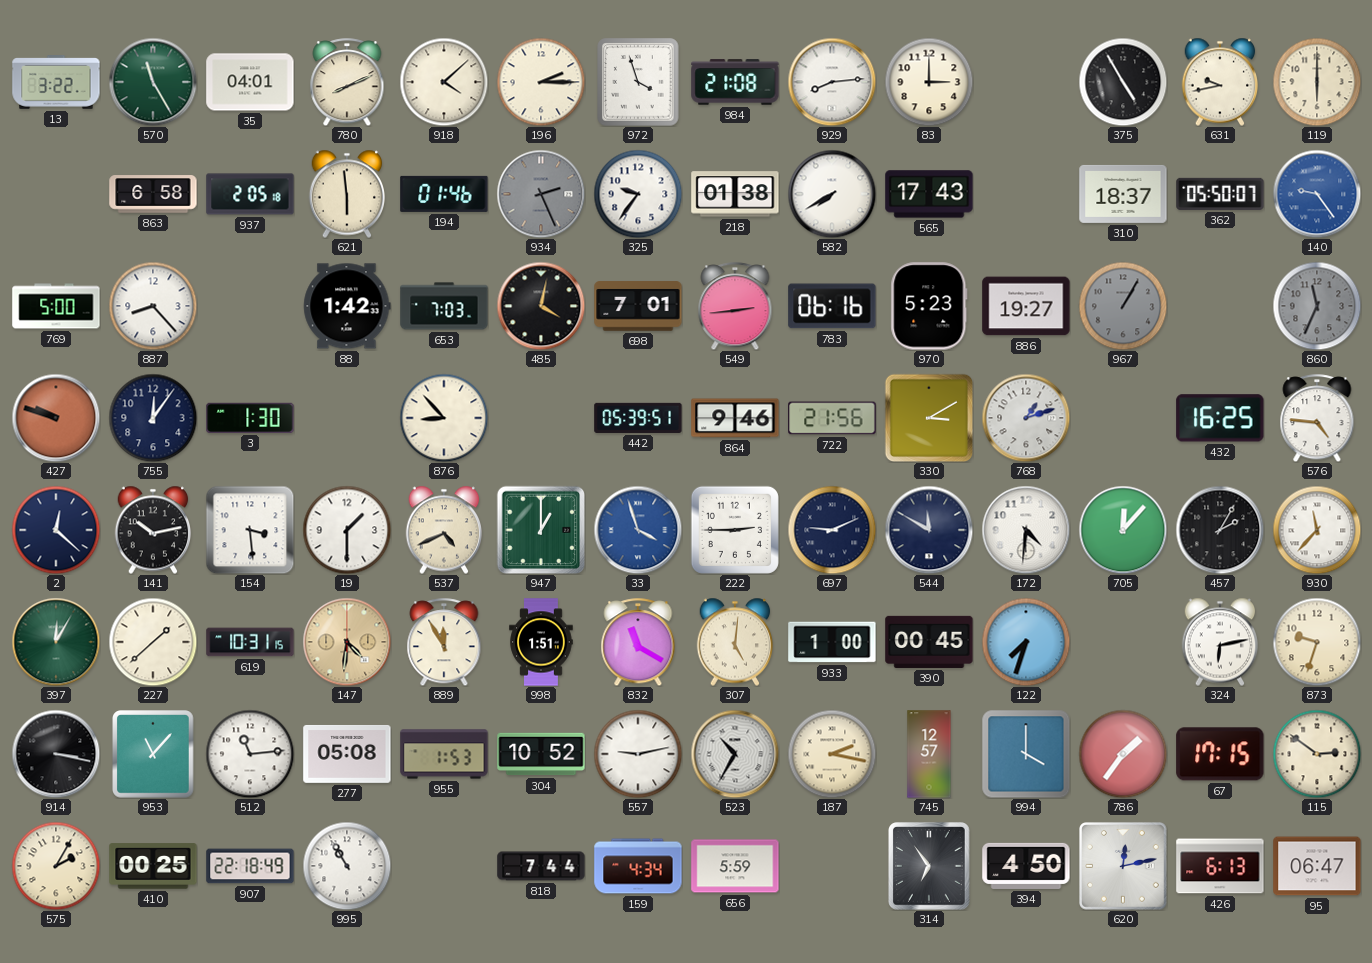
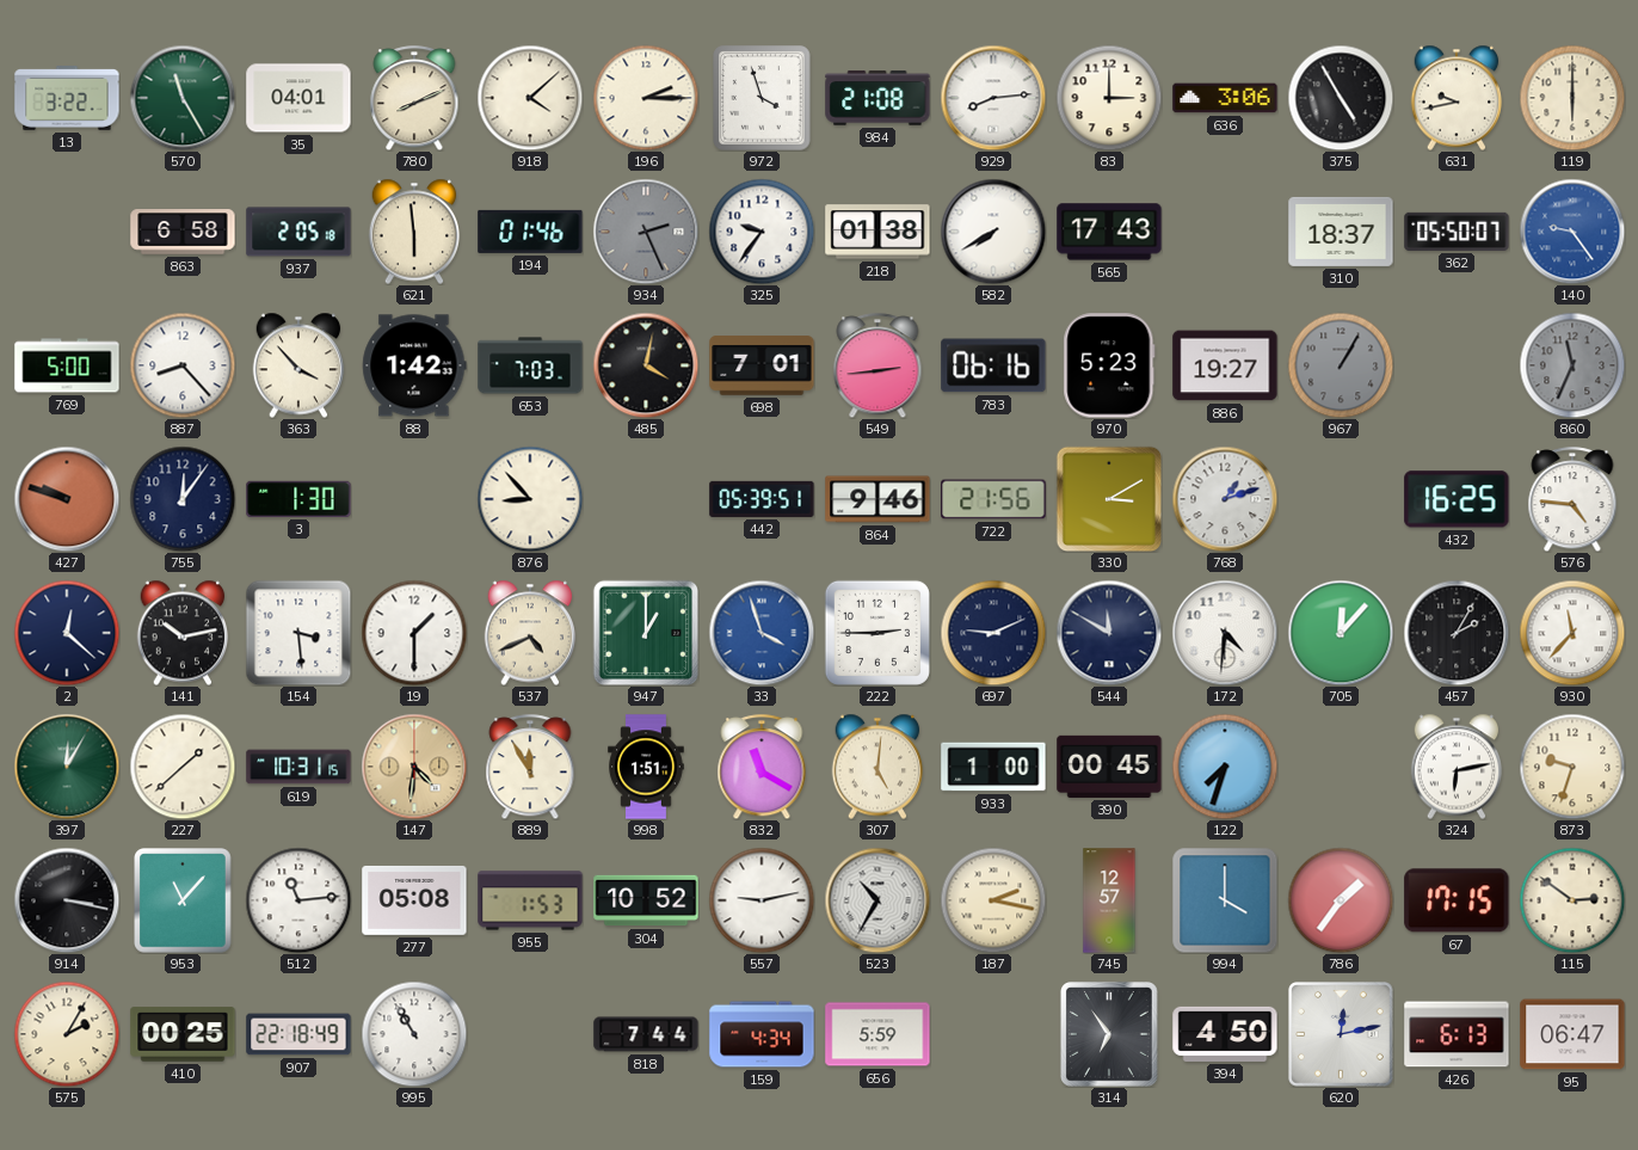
636: none -> 3:06
363: none -> 3:53
